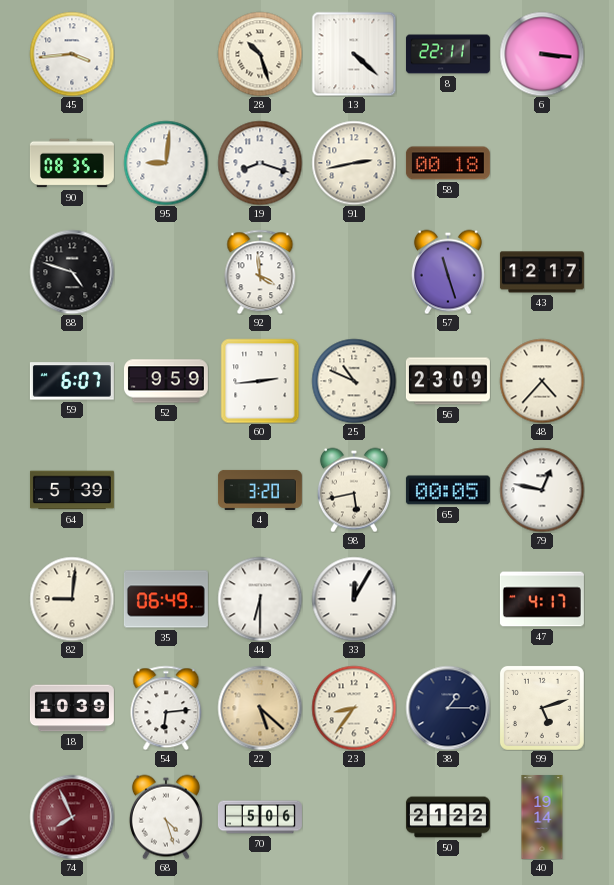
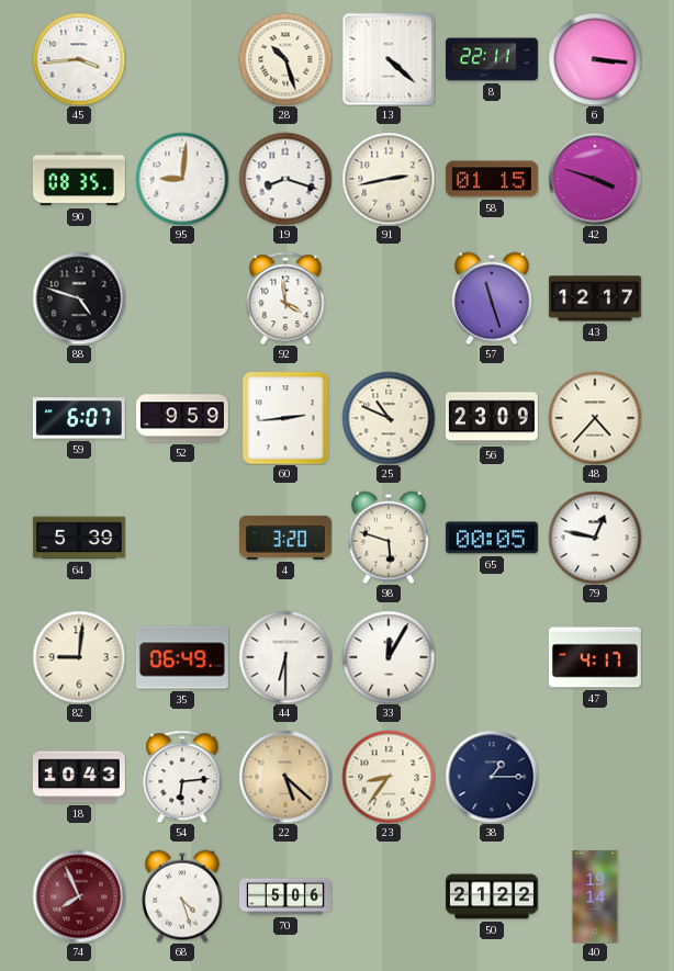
58: 00:18 -> 01:15
42: none -> 3:48
98: 5:43 -> 5:48
18: 10:39 -> 10:43
99: 5:12 -> none
